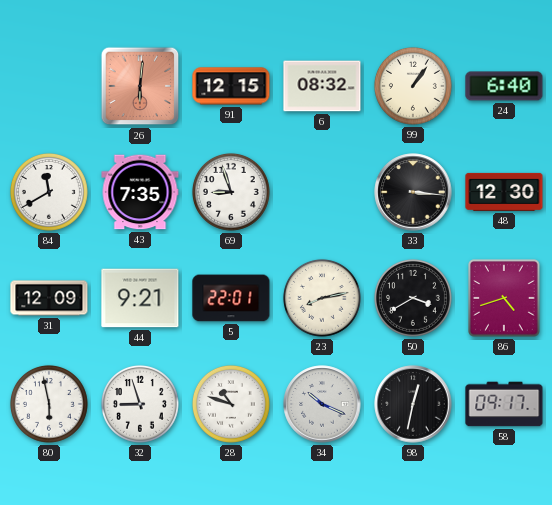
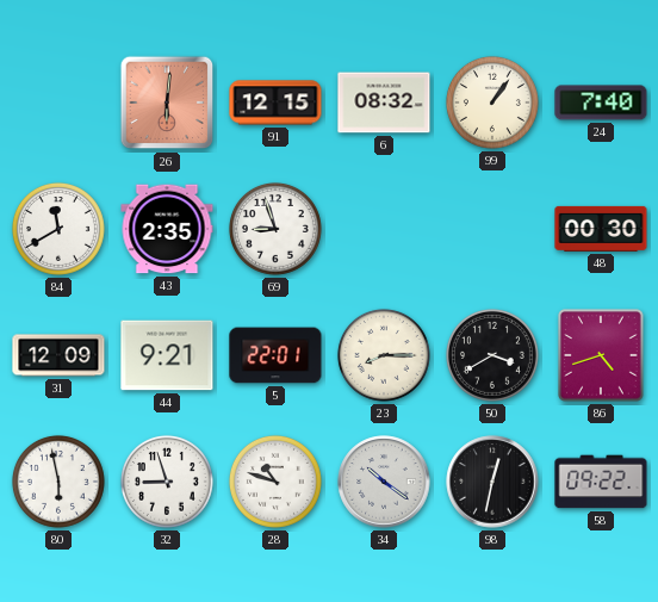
24: 6:40 -> 7:40
43: 7:35 -> 2:35
33: 3:16 -> none
48: 12:30 -> 00:30
23: 8:13 -> 8:15
34: 10:19 -> 10:21
58: 09:17 -> 09:22
